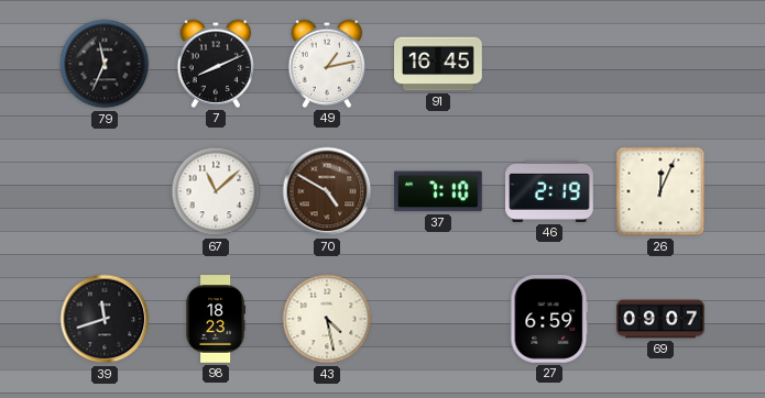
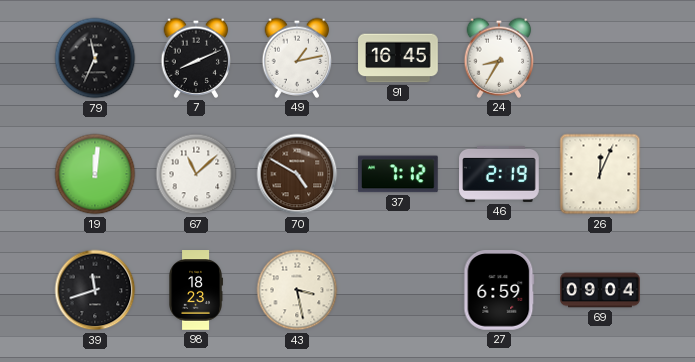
24: none -> 8:35
19: none -> 12:01
37: 7:10 -> 7:12
43: 4:28 -> 3:28
69: 09:07 -> 09:04
